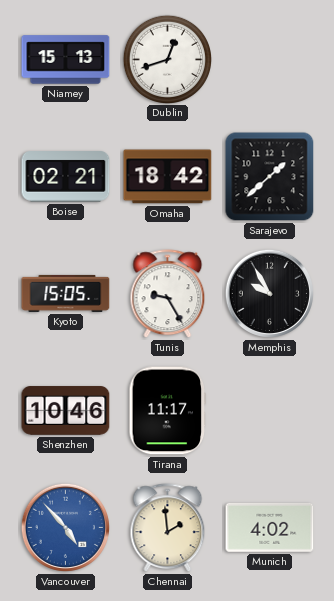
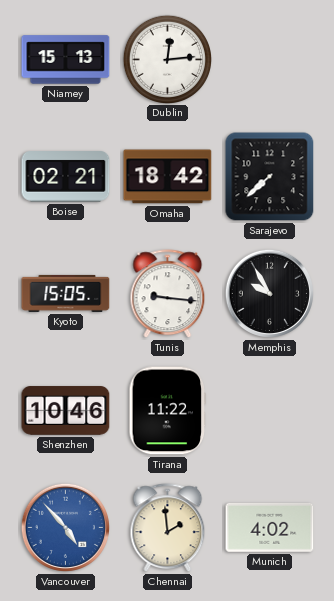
Dublin: 12:42 -> 12:14
Sarajevo: 1:38 -> 7:38
Tunis: 9:25 -> 9:16
Tirana: 11:17 -> 11:22
